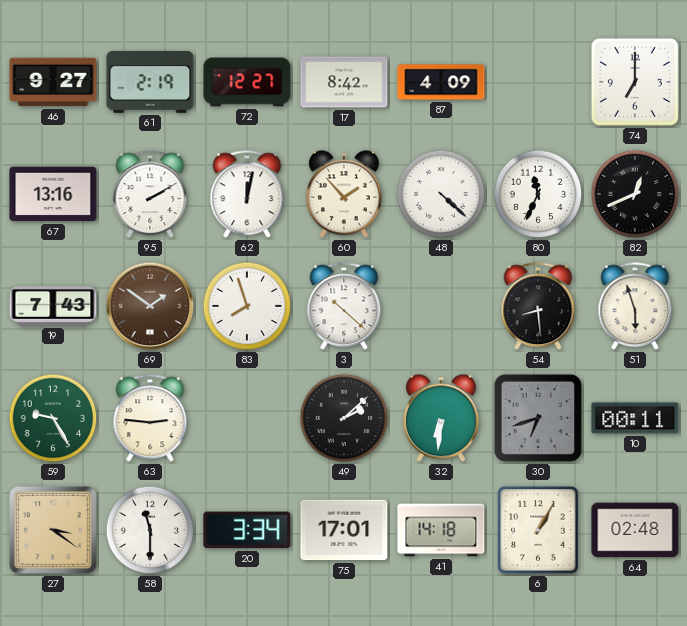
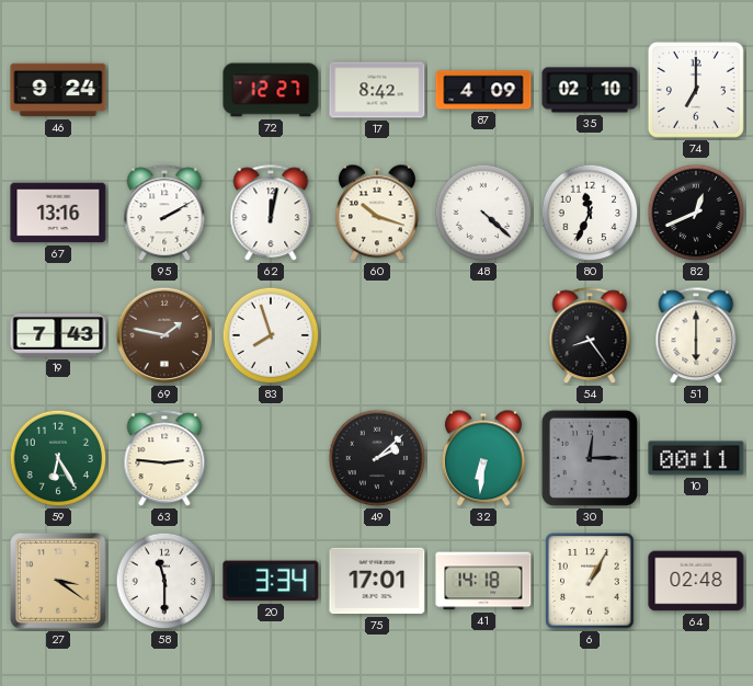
46: 9:27 -> 9:24
61: 2:19 -> none
35: none -> 02:10
60: 1:53 -> 10:18
69: 1:51 -> 1:47
3: 10:22 -> none
54: 8:29 -> 8:24
51: 5:57 -> 6:00
59: 9:25 -> 6:25
30: 6:42 -> 12:15
